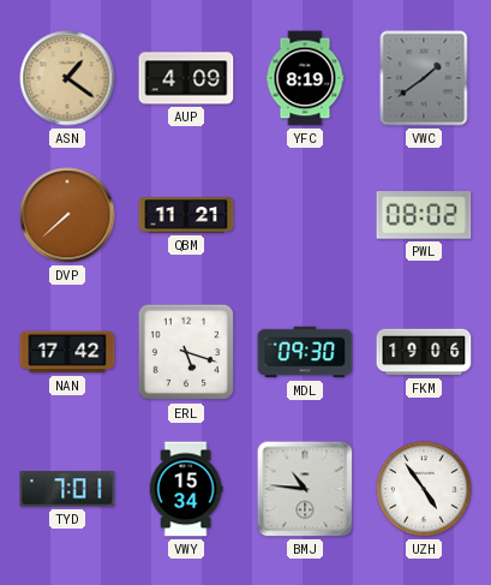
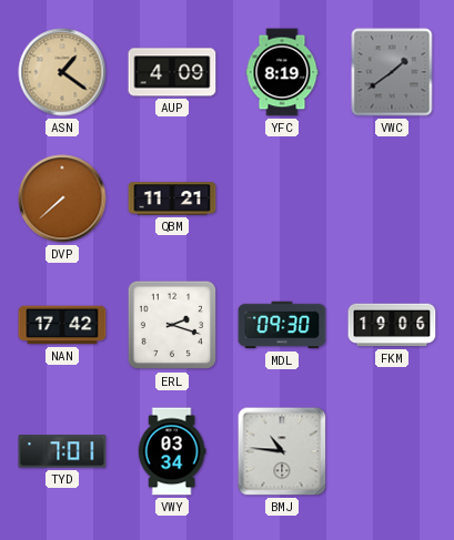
PWL: 08:02 -> none
ERL: 5:18 -> 2:18
VWY: 15:34 -> 03:34
UZH: 4:54 -> none
